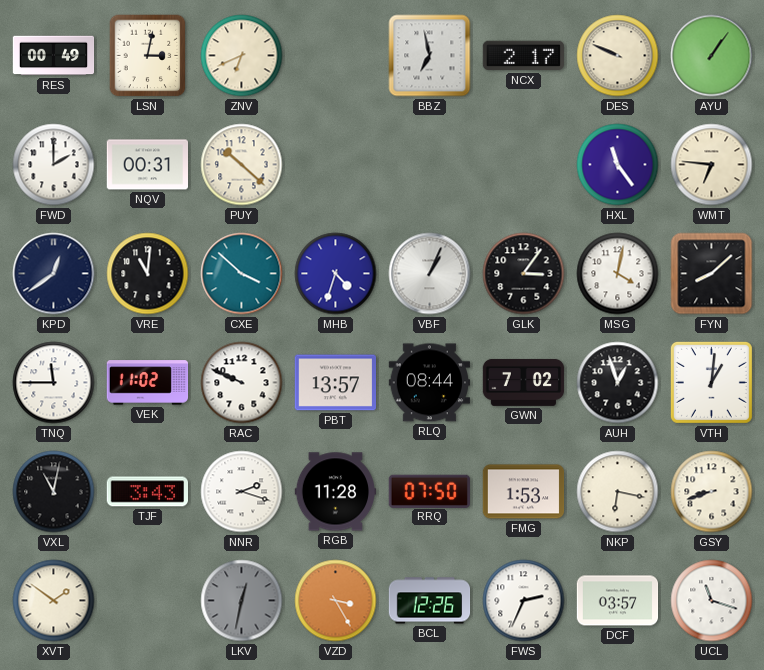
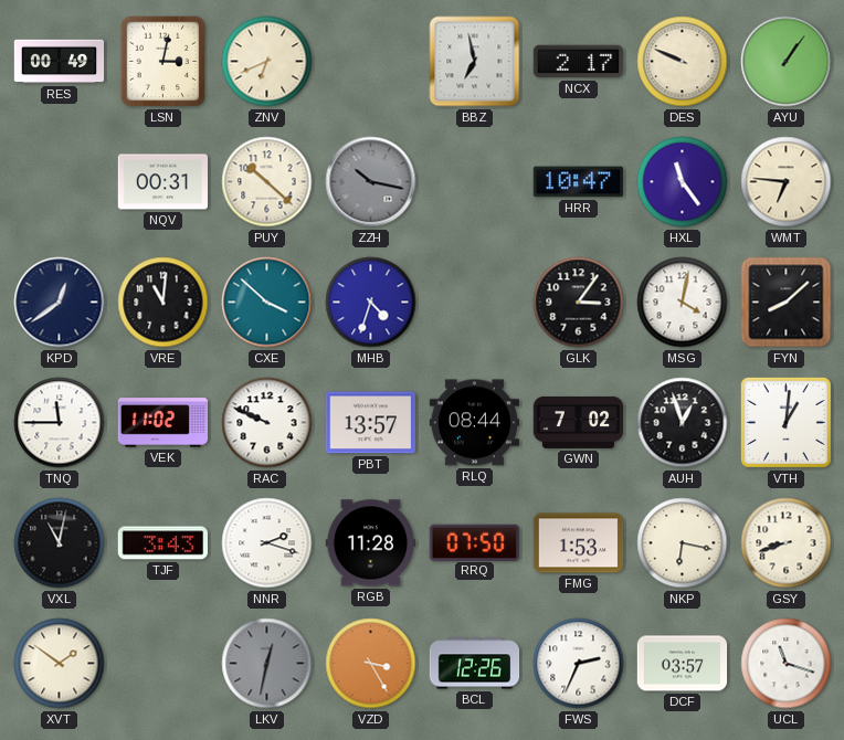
FWD: 2:00 -> none
ZZH: none -> 10:17
HRR: none -> 10:47
VBF: 1:04 -> none
